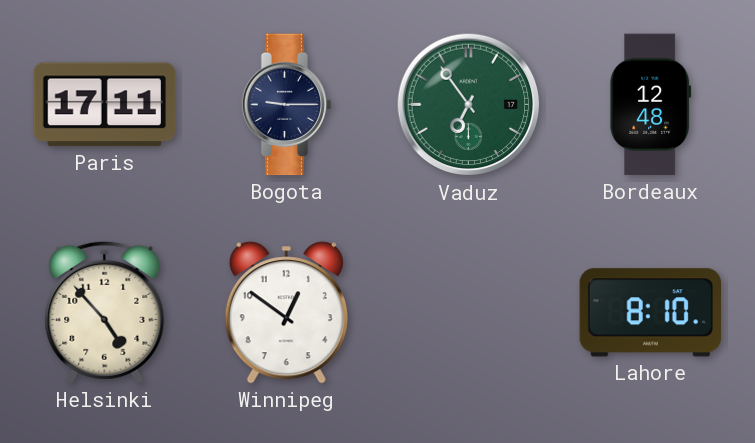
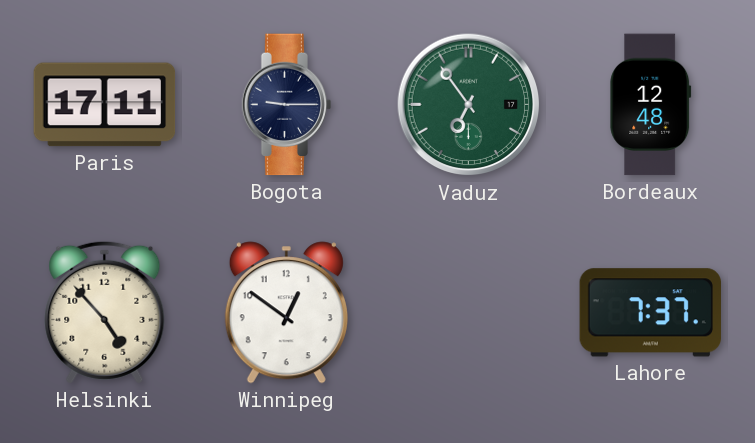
Lahore: 8:10 -> 7:37
